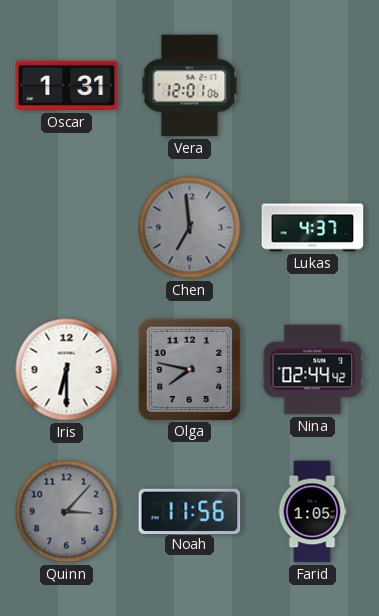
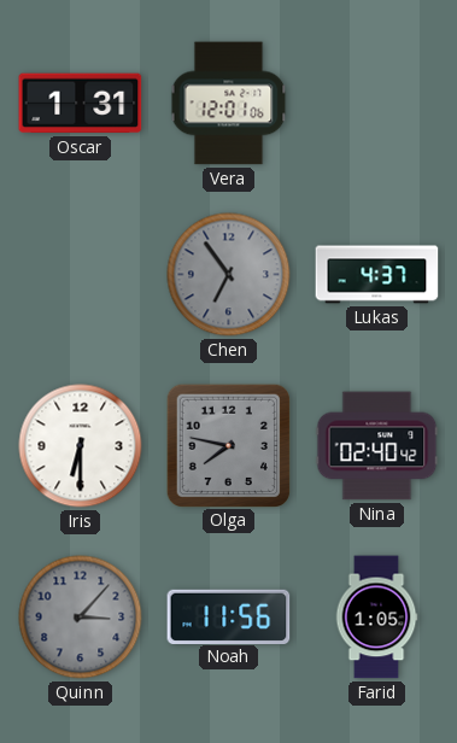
Chen: 6:59 -> 6:54
Nina: 02:44 -> 02:40
